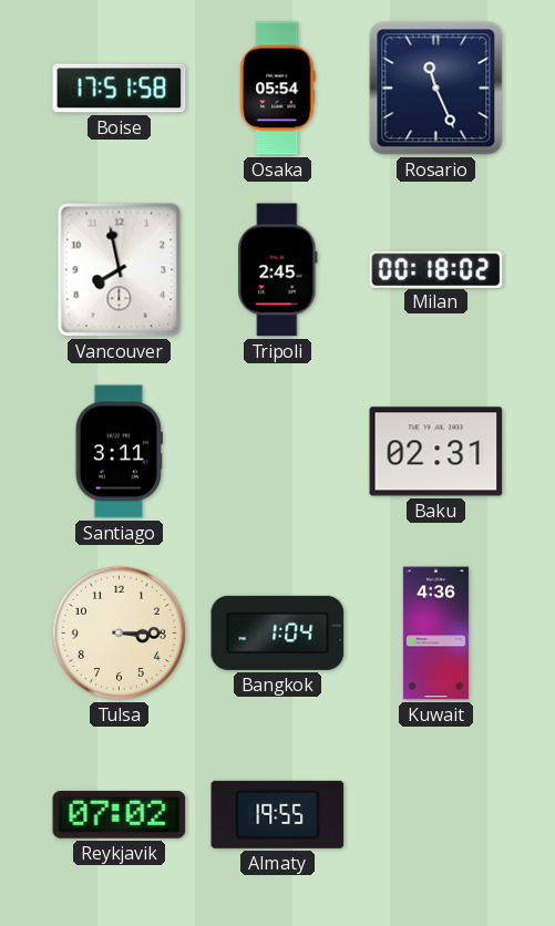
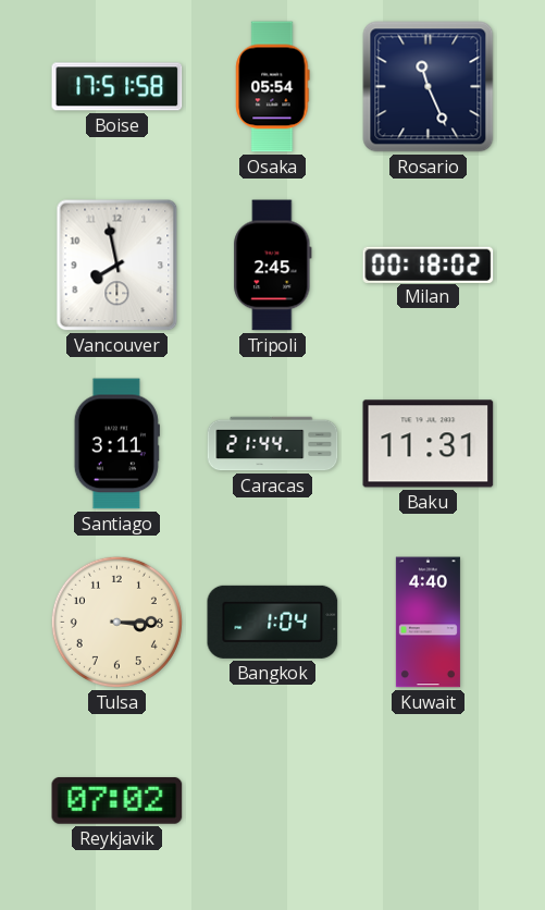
Caracas: none -> 21:44
Baku: 02:31 -> 11:31
Kuwait: 4:36 -> 4:40
Almaty: 19:55 -> none
